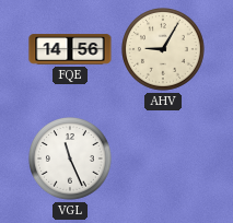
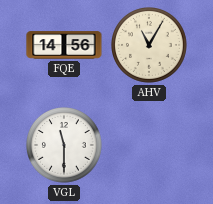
AHV: 9:05 -> 11:05
VGL: 11:26 -> 11:30
